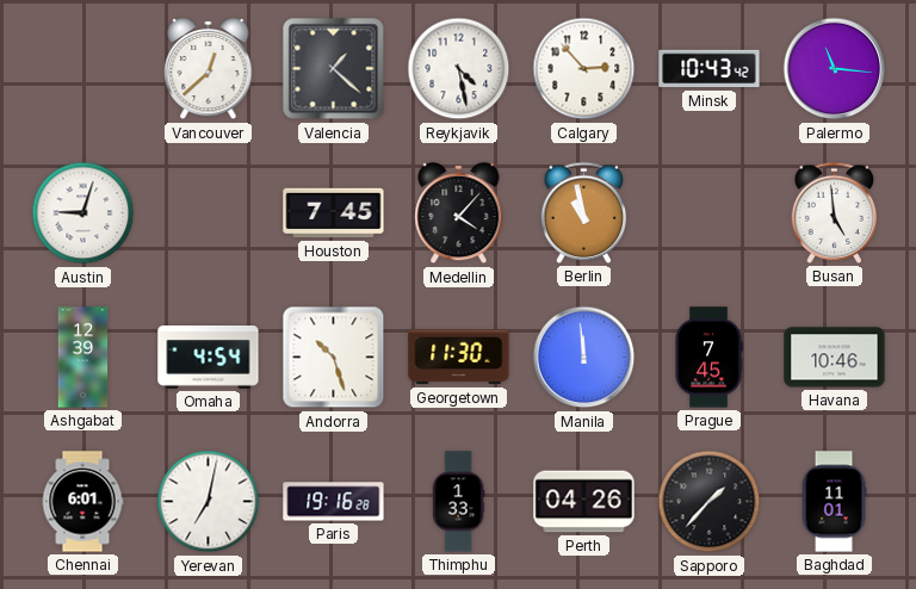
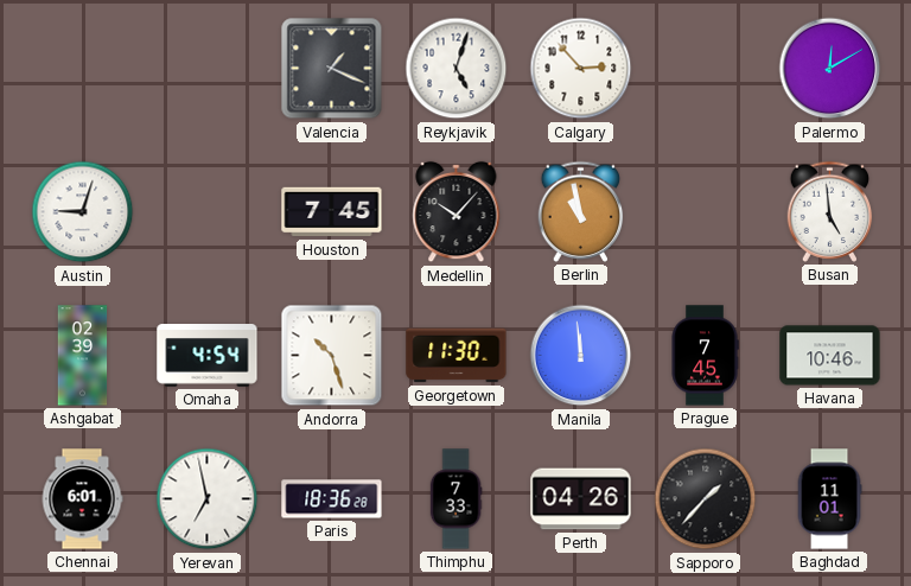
Vancouver: 12:38 -> none
Valencia: 1:22 -> 1:19
Reykjavik: 4:28 -> 5:03
Minsk: 10:43 -> none
Palermo: 11:16 -> 12:10
Medellin: 4:07 -> 10:07
Ashgabat: 12:39 -> 02:39
Yerevan: 7:02 -> 6:58
Paris: 19:16 -> 18:36
Thimphu: 1:33 -> 7:33
